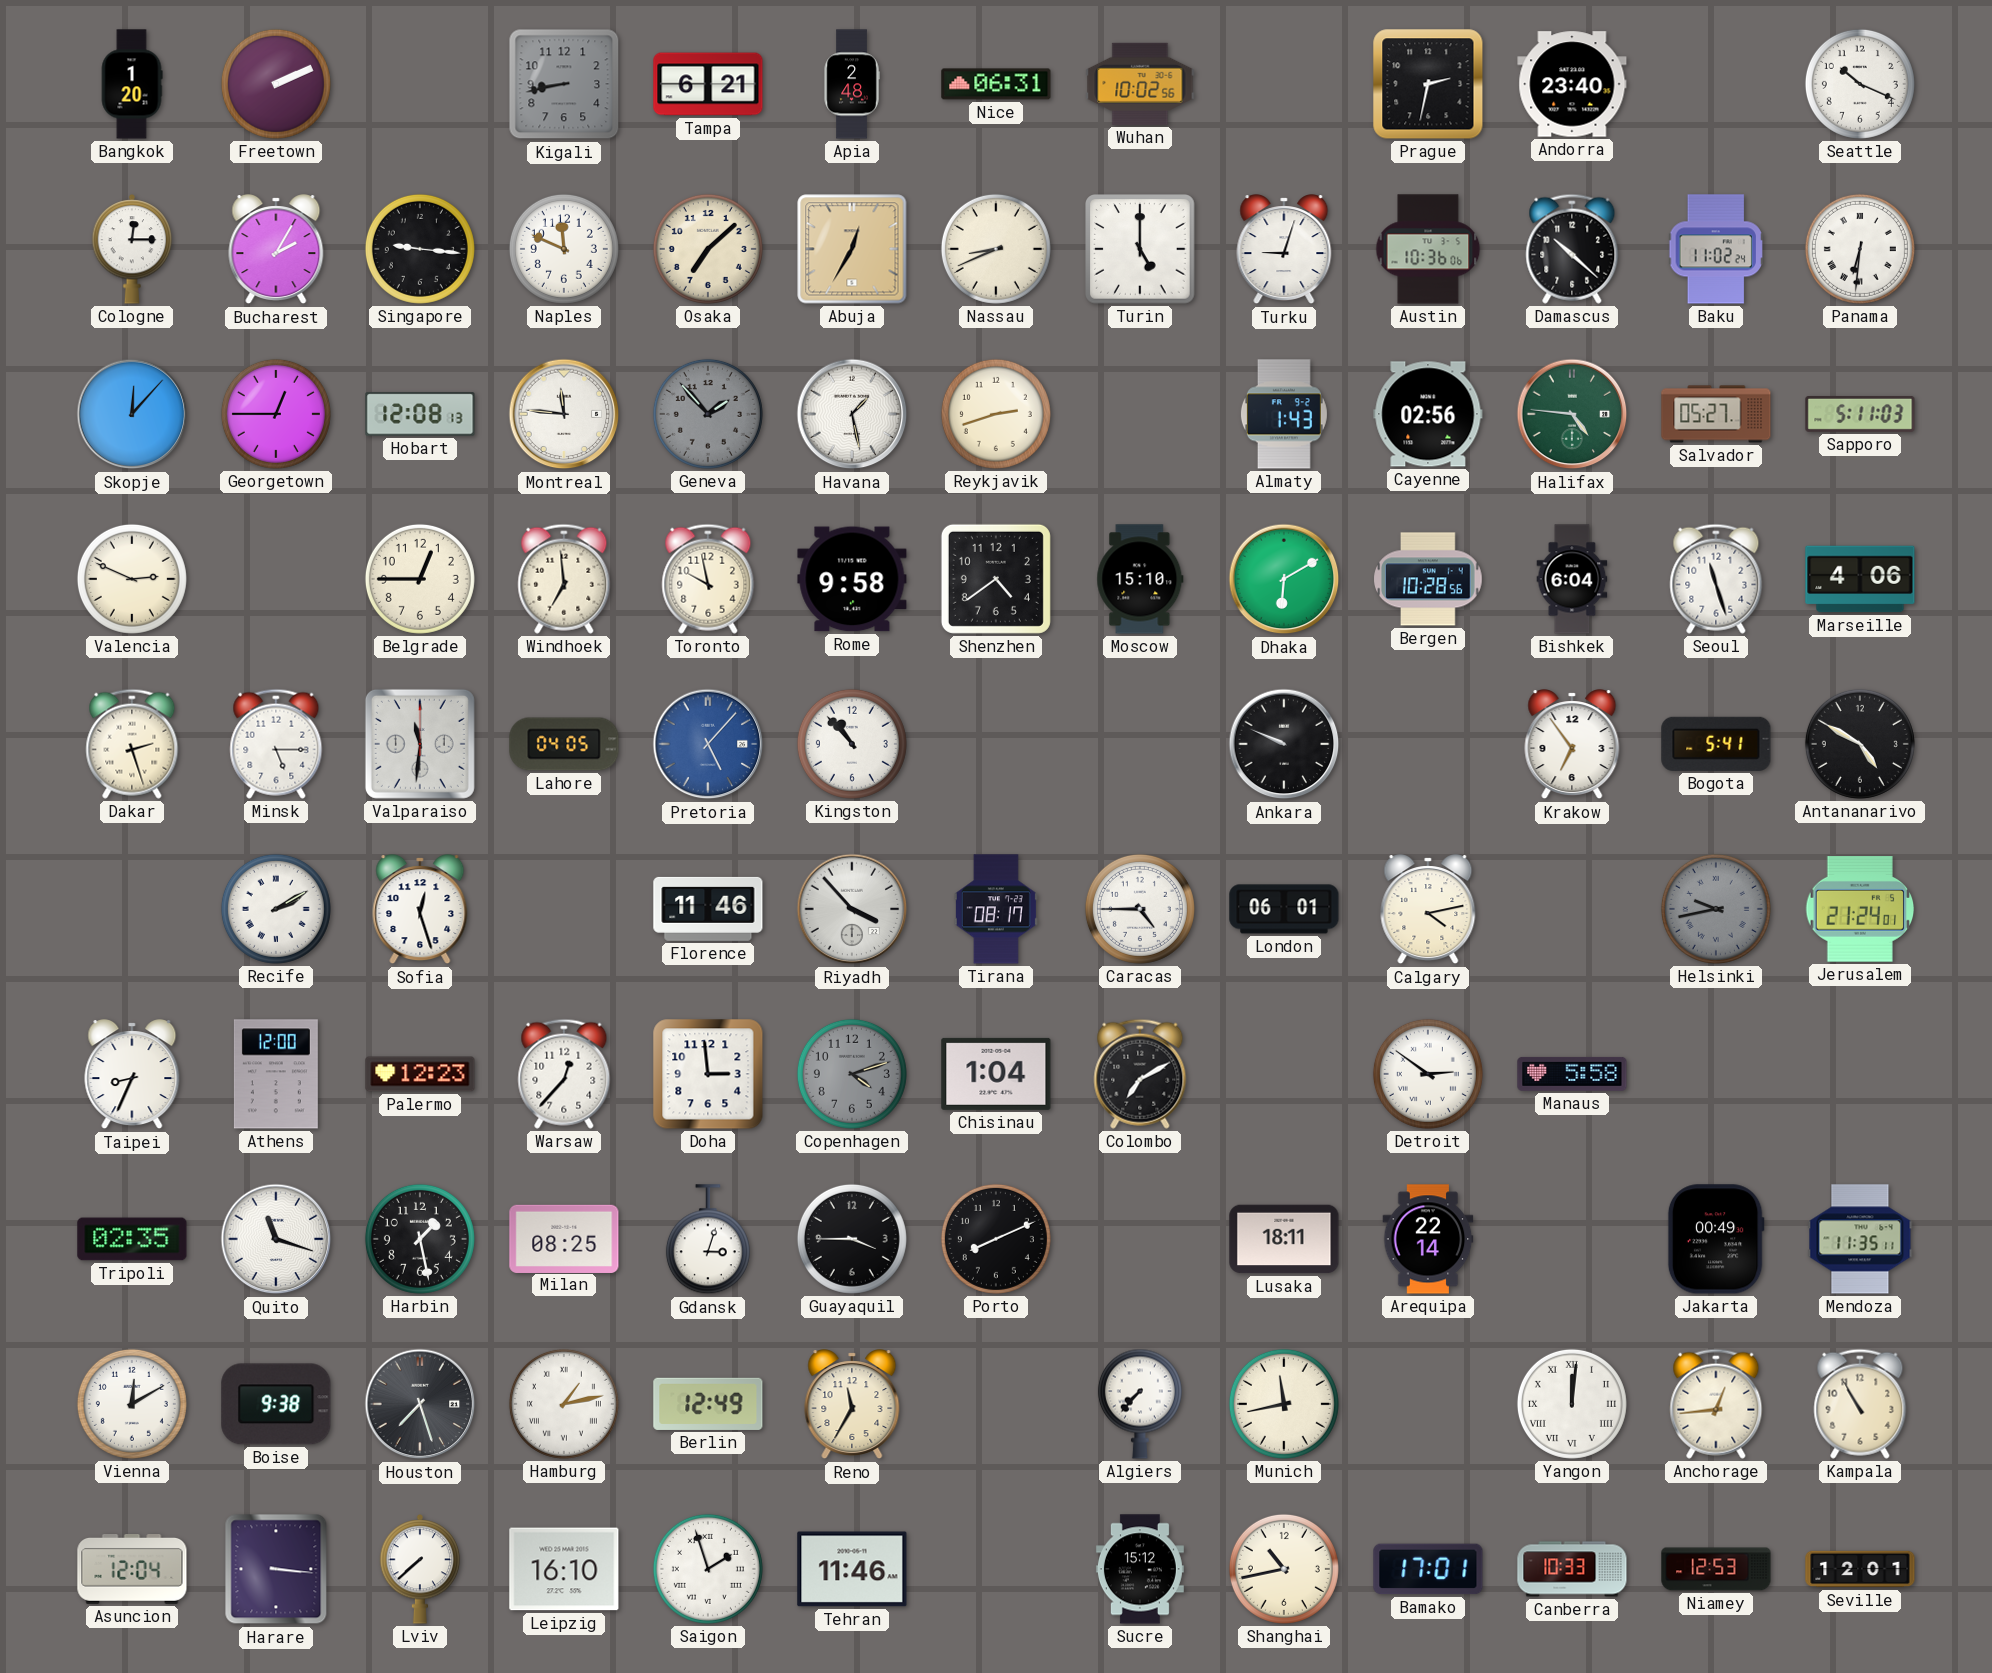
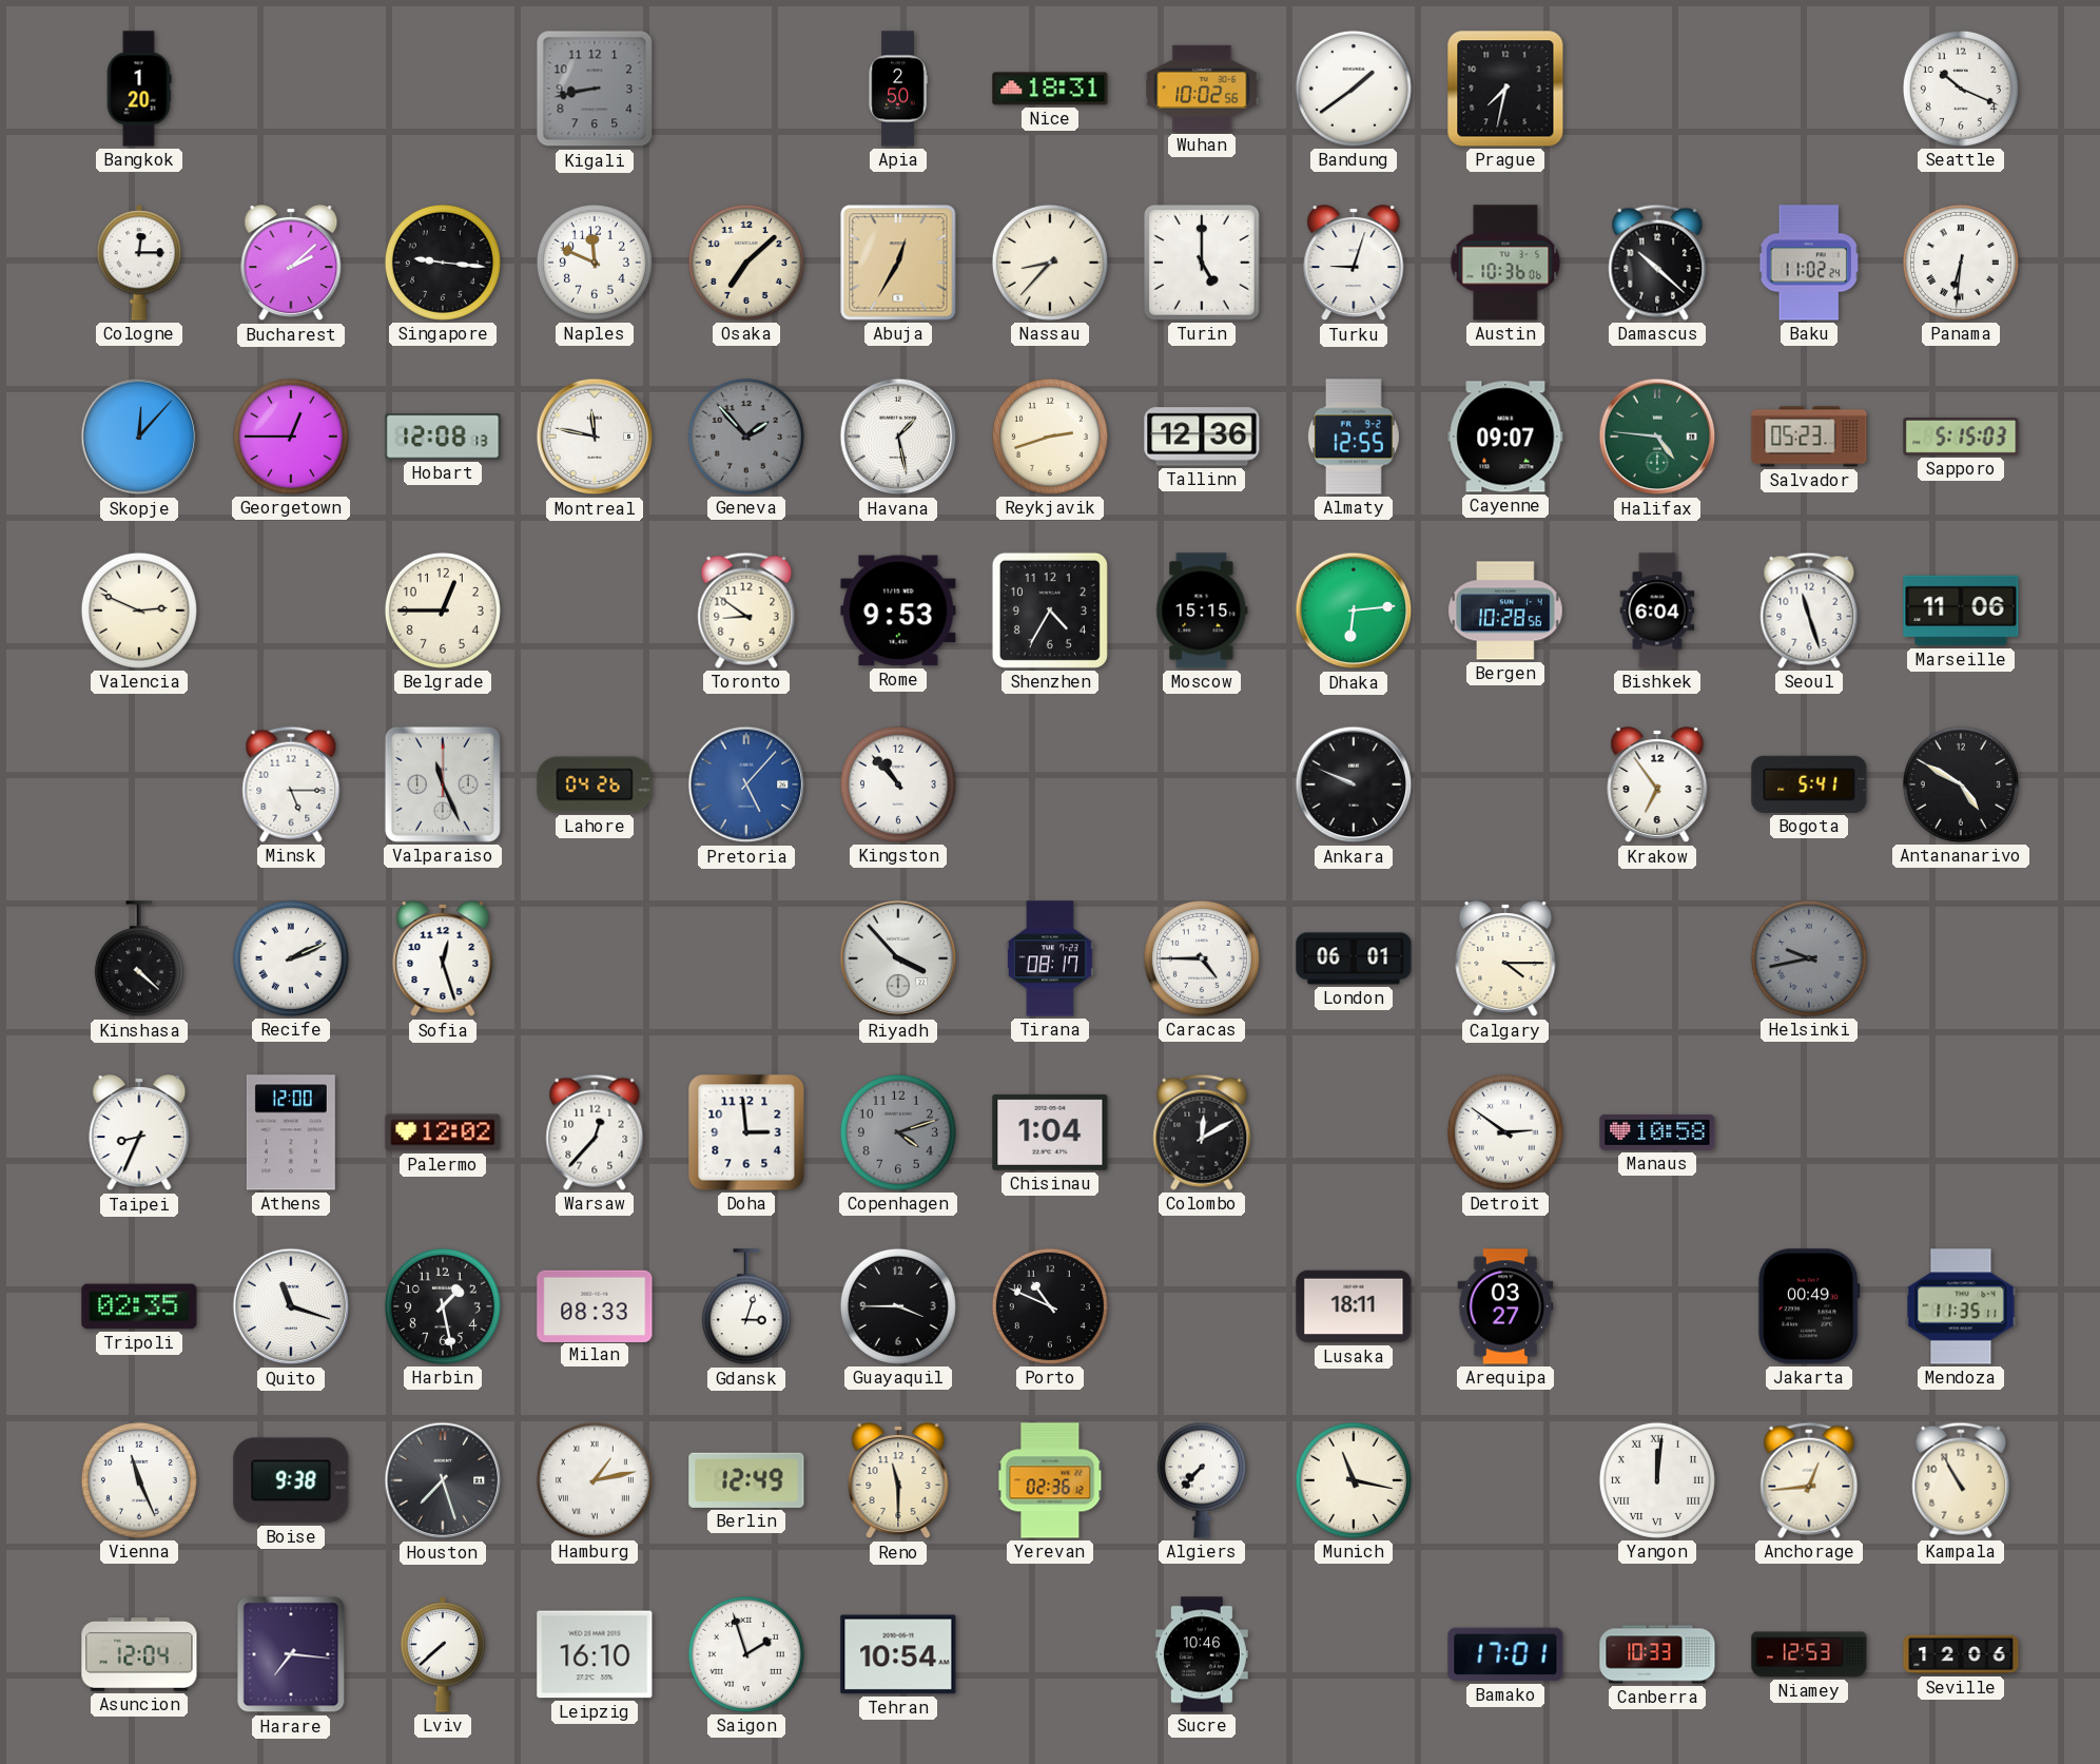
Freetown: 2:11 -> none
Tampa: 6:21 -> none
Apia: 2:48 -> 2:50
Nice: 06:31 -> 18:31
Bandung: none -> 1:39
Prague: 2:32 -> 7:32
Andorra: 23:40 -> none
Bucharest: 2:05 -> 2:08
Nassau: 8:41 -> 8:37
Montreal: 11:46 -> 11:47
Tallinn: none -> 12:36
Almaty: 1:43 -> 12:55
Cayenne: 02:56 -> 09:07
Salvador: 05:27 -> 05:23
Sapporo: 5:11 -> 5:15
Windhoek: 6:59 -> none
Toronto: 9:58 -> 8:51
Rome: 9:58 -> 9:53
Shenzhen: 4:39 -> 4:35
Moscow: 15:10 -> 15:15
Dhaka: 6:10 -> 6:14
Marseille: 4:06 -> 11:06
Dakar: 2:27 -> none
Valparaiso: 11:31 -> 11:26
Lahore: 04:05 -> 04:26
Kinshasa: none -> 4:22
Recife: 2:10 -> 2:11
Florence: 11:46 -> none
Calgary: 4:13 -> 4:15
Jerusalem: 21:24 -> none
Palermo: 12:23 -> 12:02
Colombo: 7:10 -> 12:10
Manaus: 5:58 -> 10:58
Milan: 08:25 -> 08:33
Porto: 8:11 -> 10:49
Arequipa: 22:14 -> 03:27
Vienna: 12:10 -> 11:26
Reno: 11:35 -> 11:30
Yerevan: none -> 02:36
Munich: 11:43 -> 11:17
Harare: 3:16 -> 7:16
Tehran: 11:46 -> 10:54
Sucre: 15:12 -> 10:46
Shanghai: 10:43 -> none
Seville: 12:01 -> 12:06
